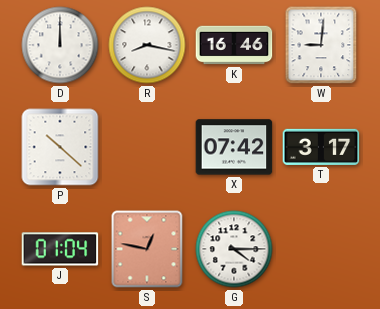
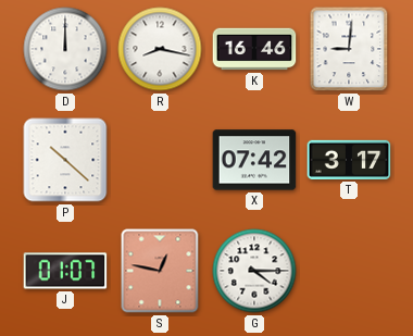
J: 01:04 -> 01:07
